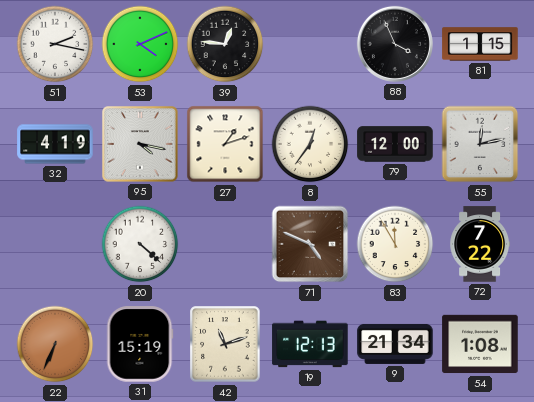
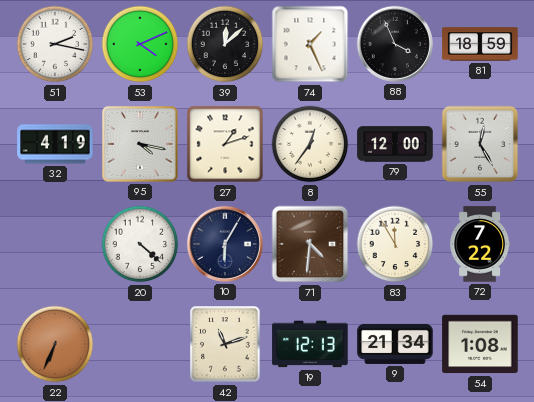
39: 12:46 -> 12:08
74: none -> 1:26
81: 1:15 -> 18:59
55: 12:13 -> 12:25
10: none -> 6:05
71: 4:49 -> 4:31
31: 15:19 -> none
